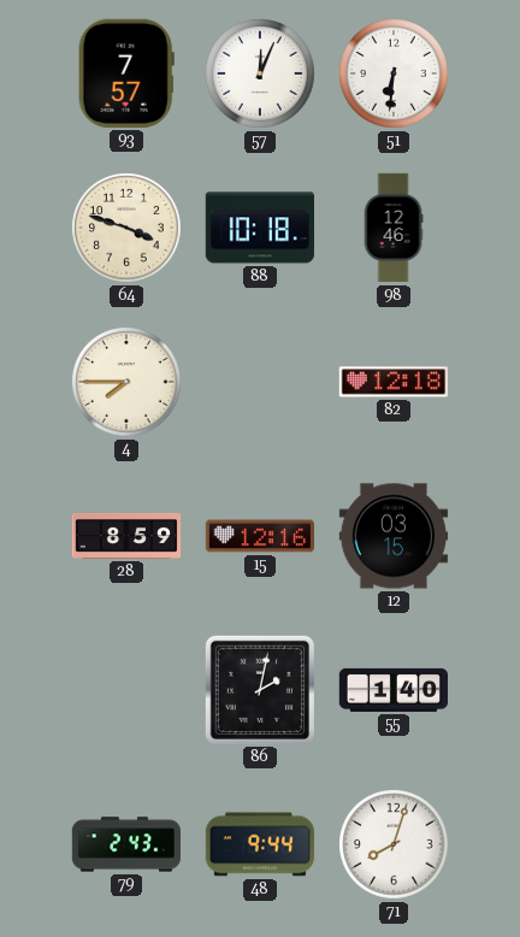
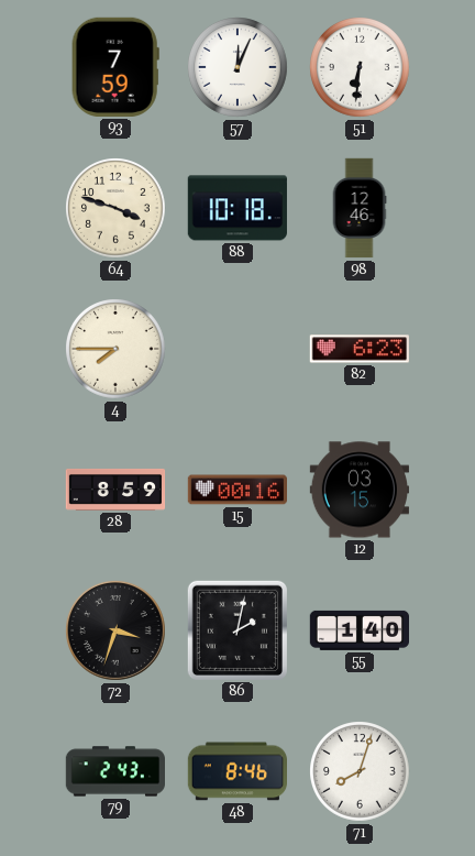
93: 7:57 -> 7:59
82: 12:18 -> 6:23
15: 12:16 -> 00:16
72: none -> 3:33
48: 9:44 -> 8:46
